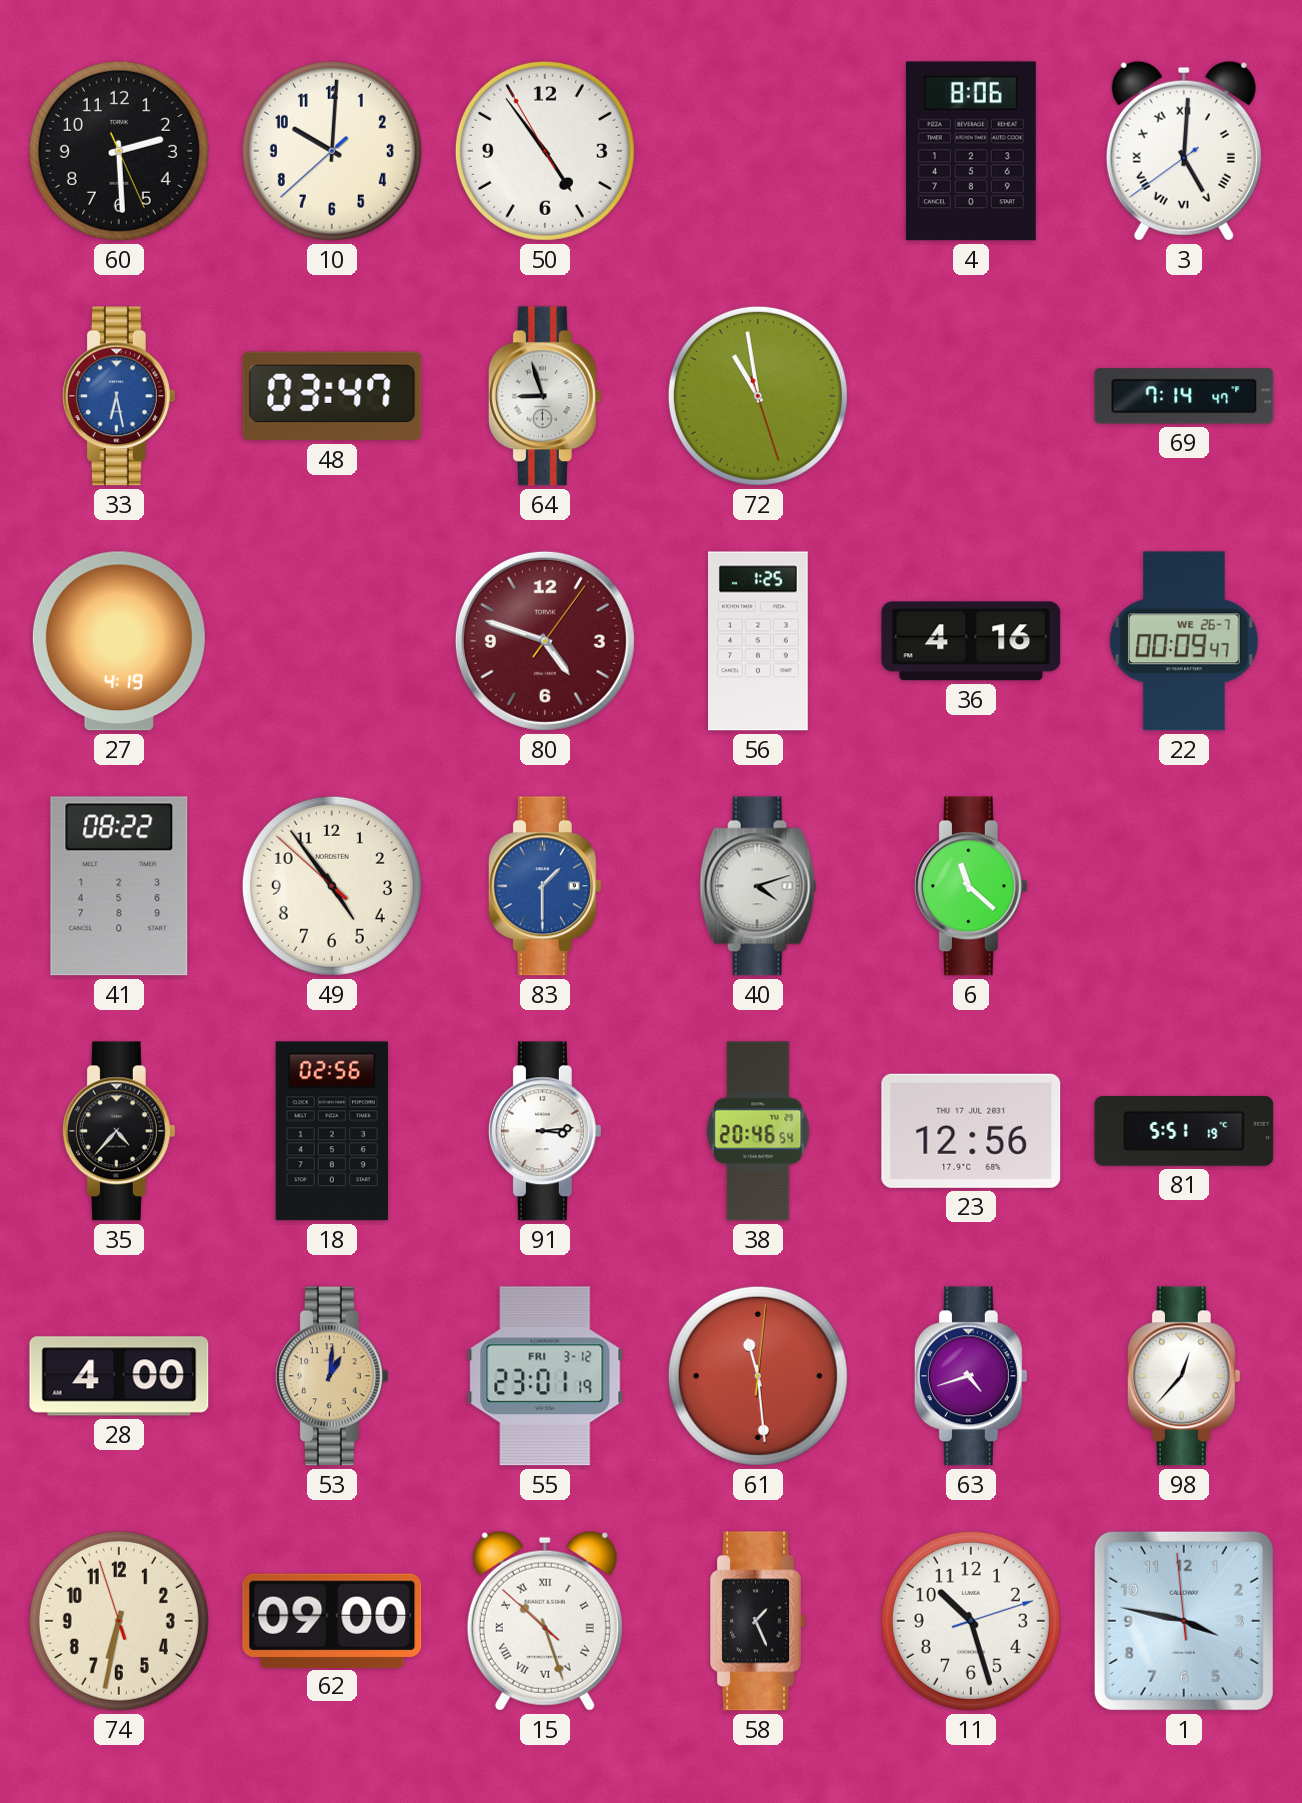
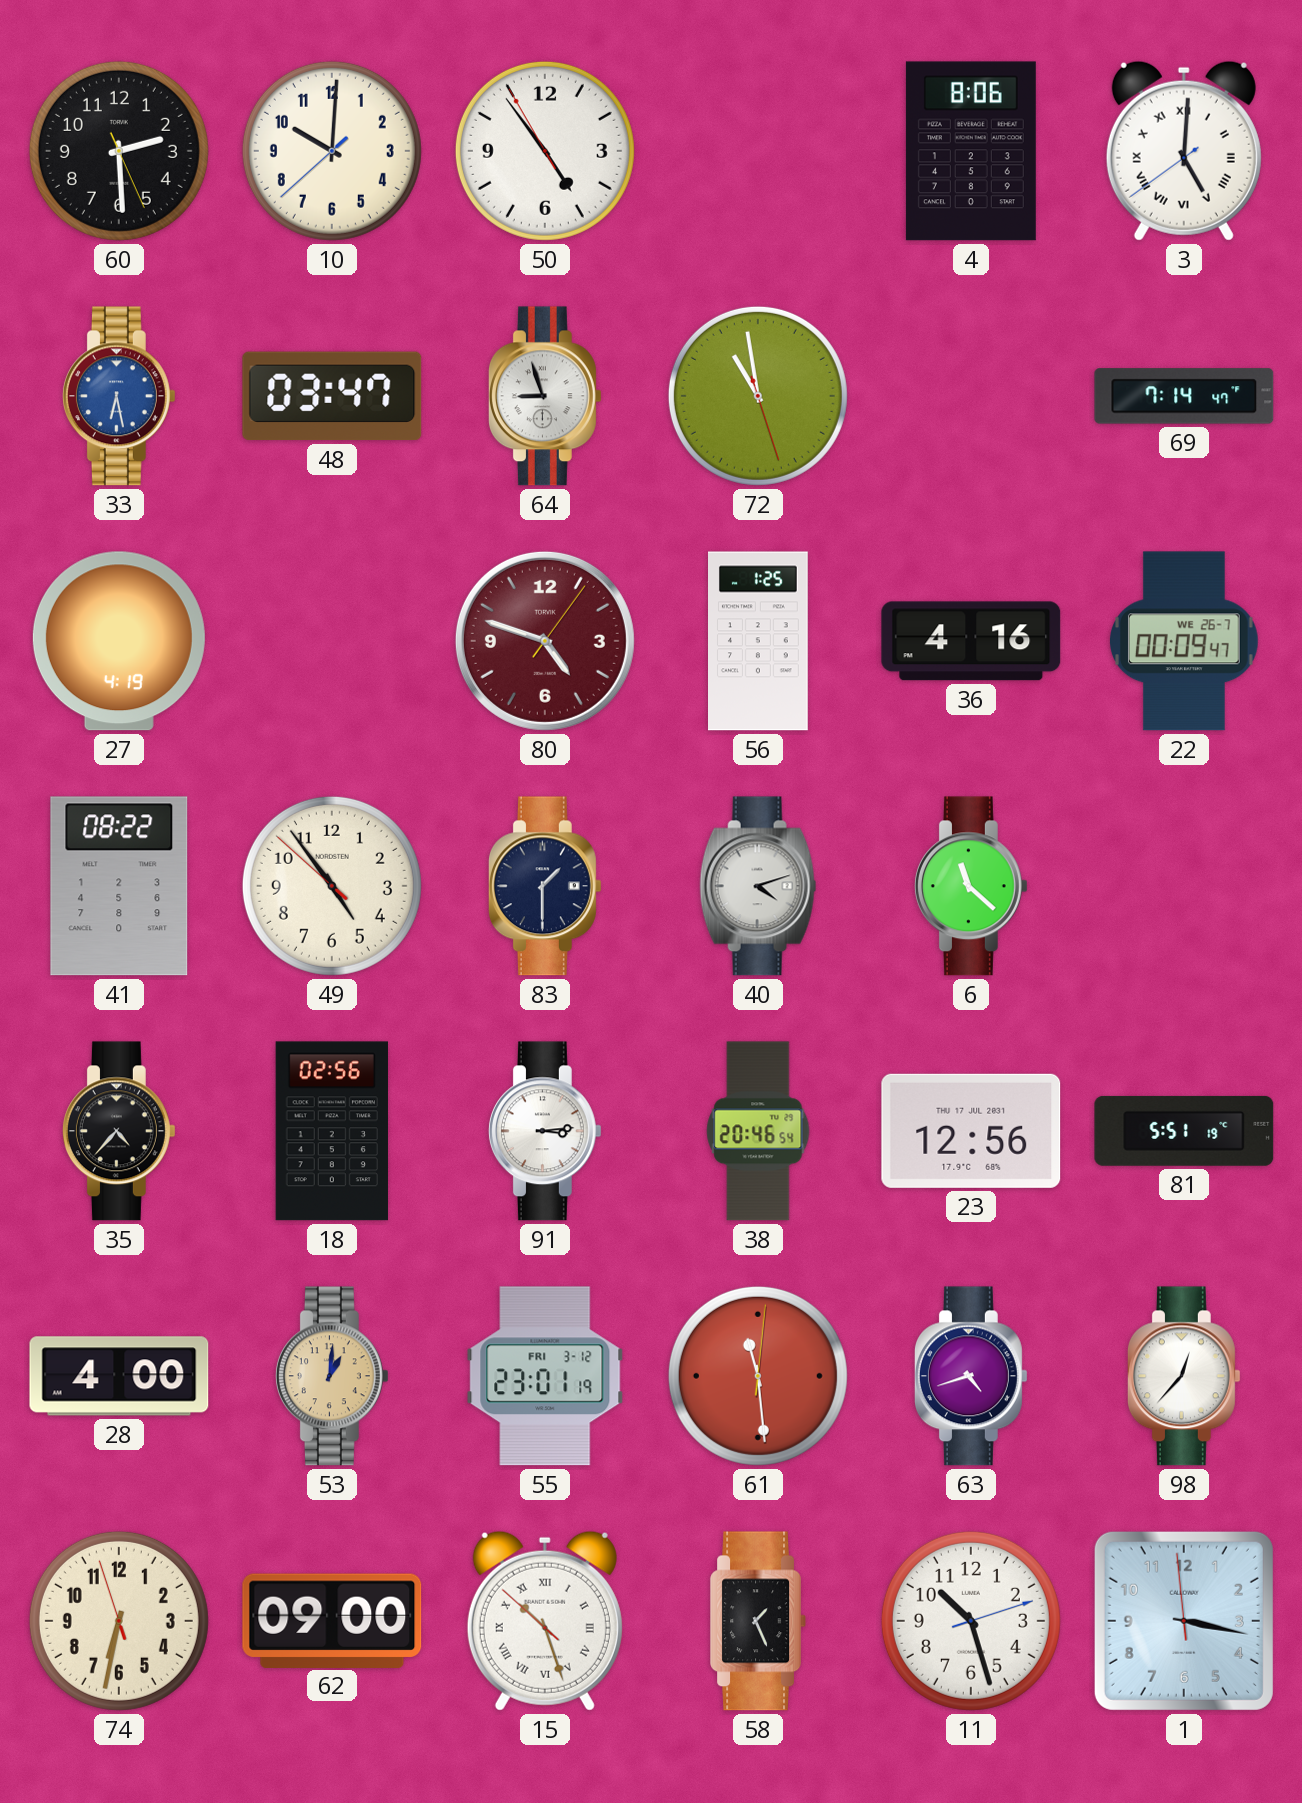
83 dial: blue -> navy
1: 3:46 -> 3:16
